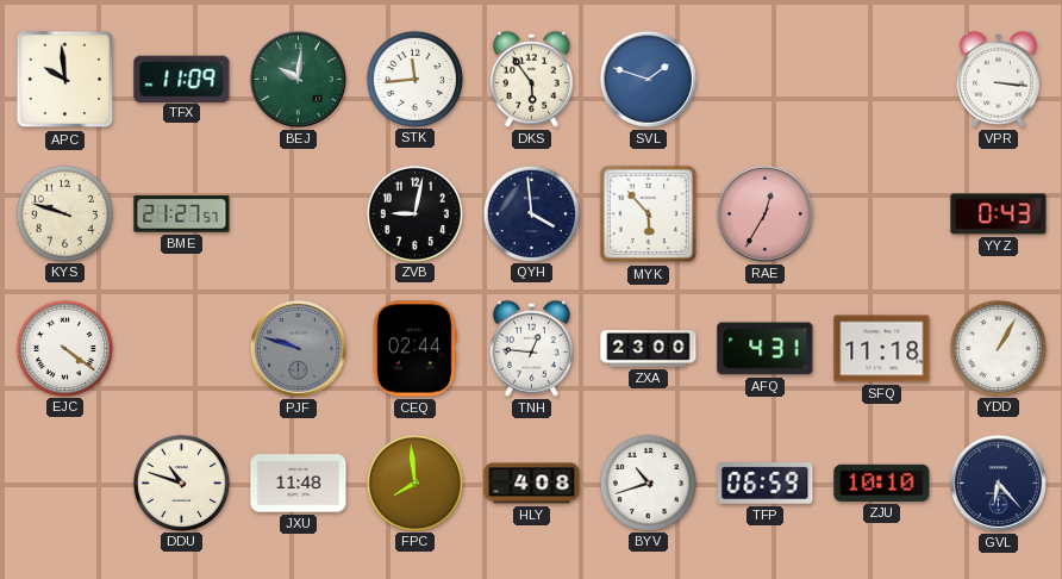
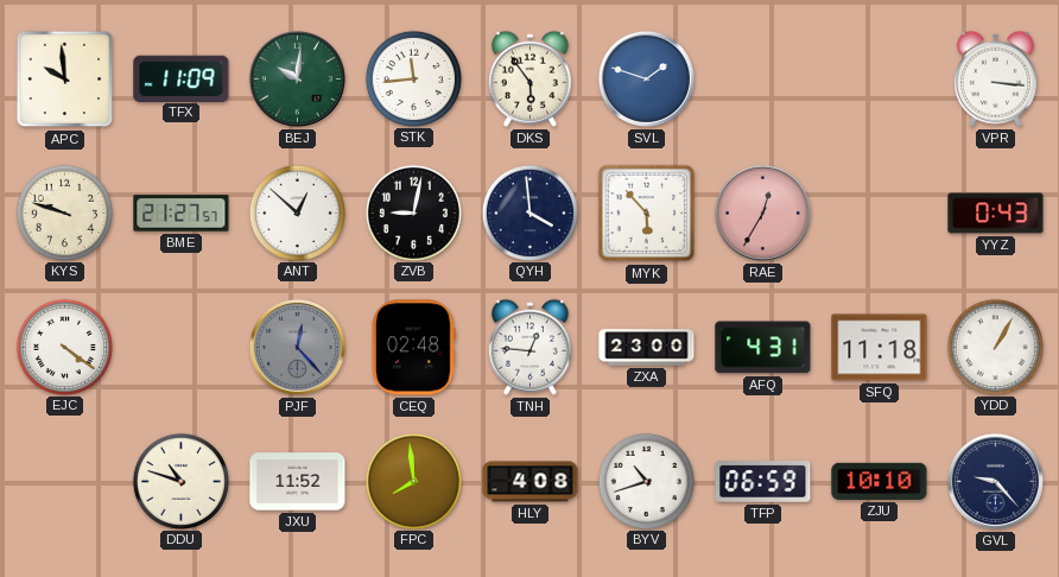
ANT: none -> 12:52
PJF: 9:48 -> 12:23
CEQ: 02:44 -> 02:48
JXU: 11:48 -> 11:52
GVL: 6:23 -> 9:23
